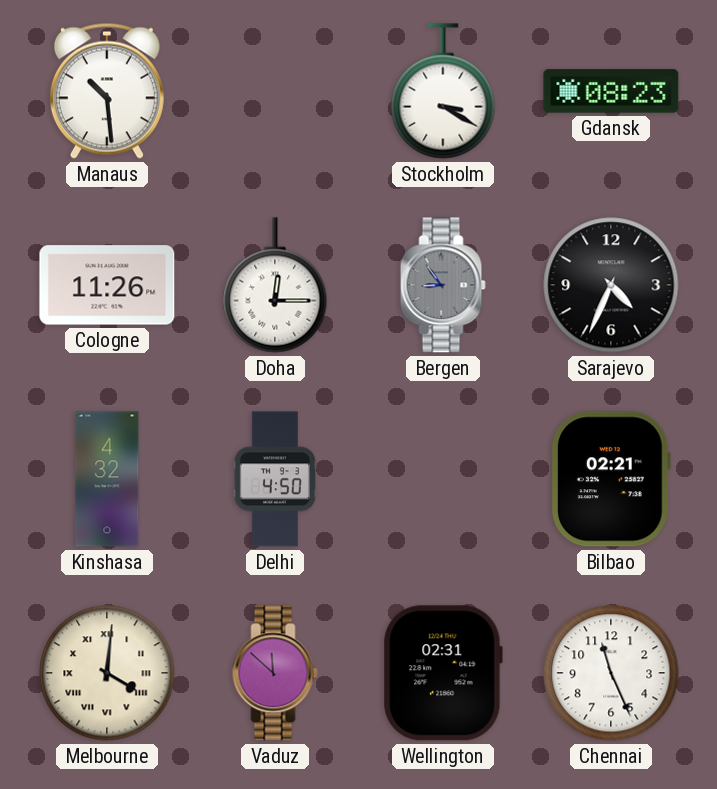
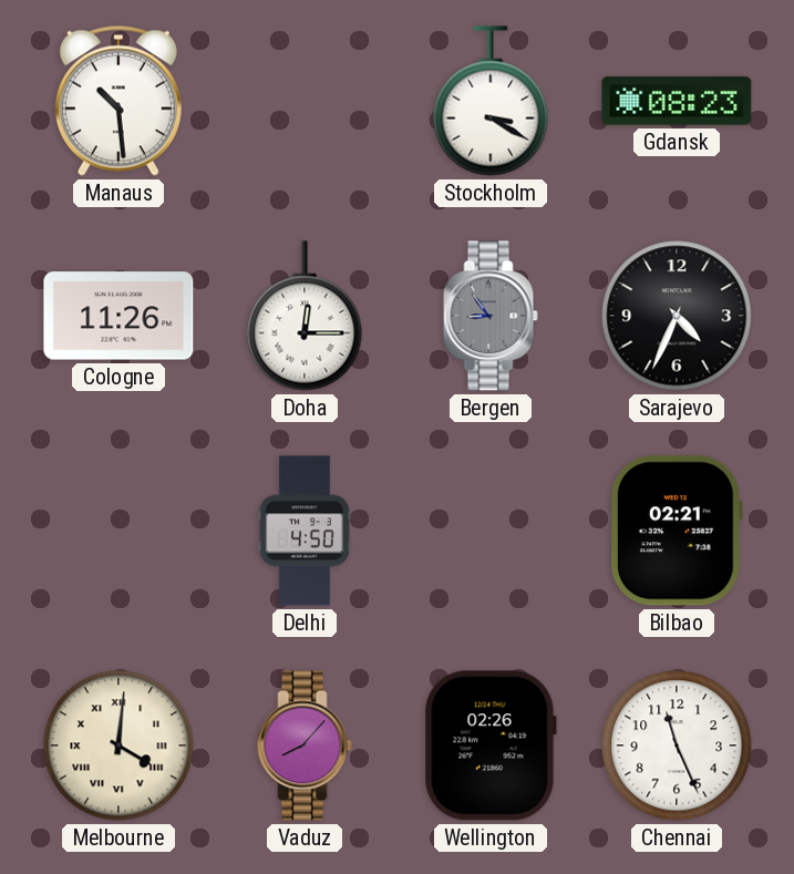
Kinshasa: 4:32 -> none
Vaduz: 11:52 -> 8:07
Wellington: 02:31 -> 02:26
